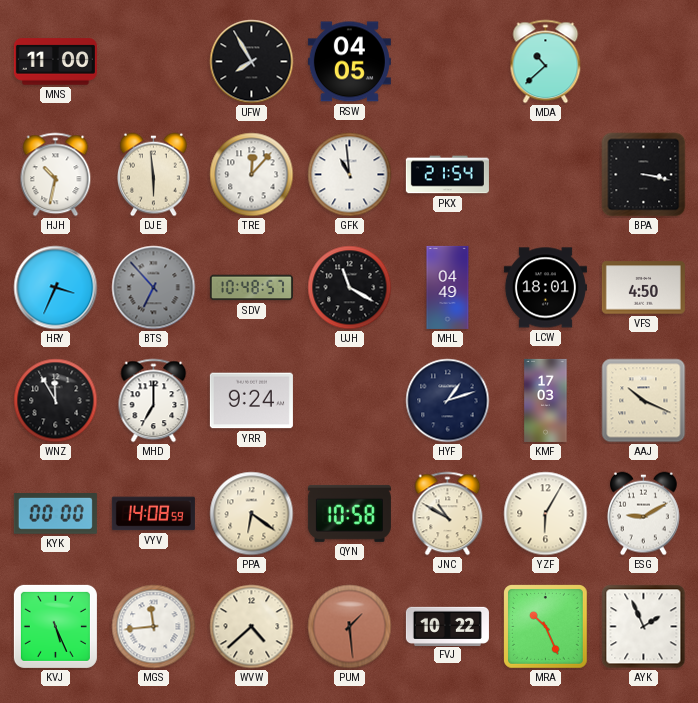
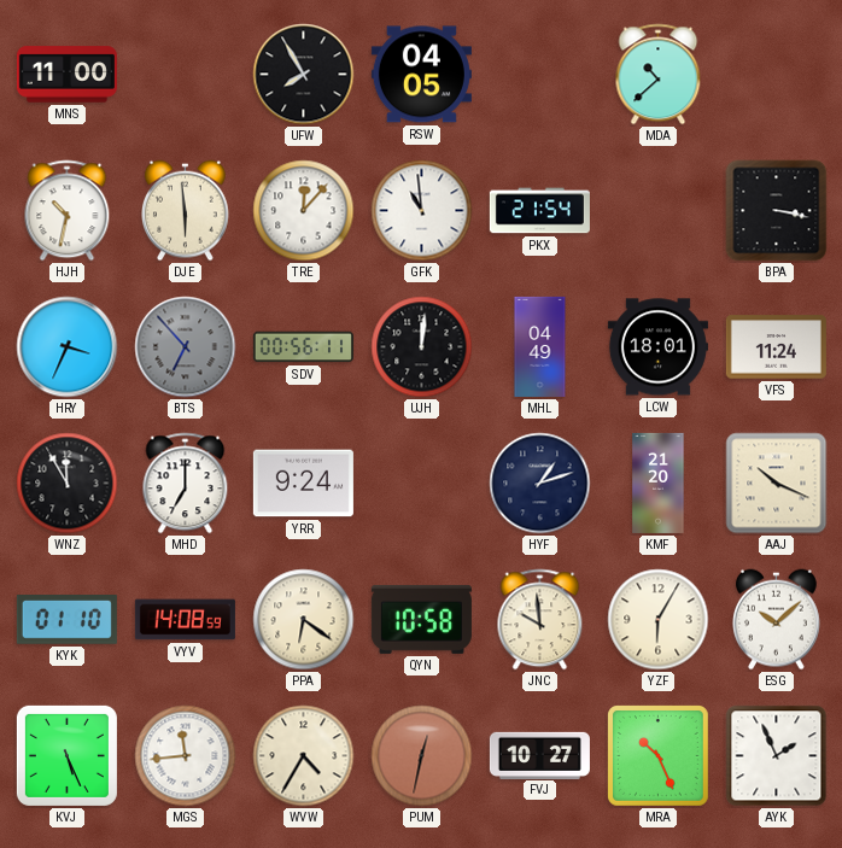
SDV: 10:48 -> 00:56
UJH: 11:20 -> 12:01
VFS: 4:50 -> 11:24
KMF: 17:03 -> 21:20
KYK: 00:00 -> 01:10
JNC: 10:50 -> 9:59
ESG: 9:10 -> 10:08
WVW: 4:38 -> 4:35
PUM: 1:29 -> 12:32
FVJ: 10:22 -> 10:27
